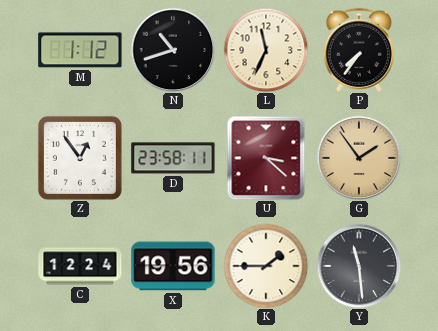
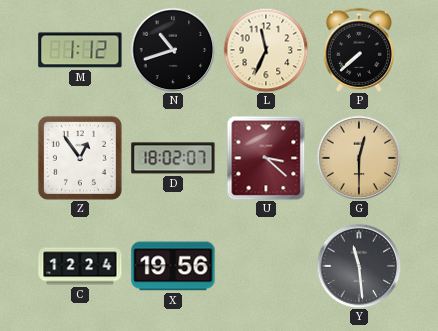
P: 7:36 -> 7:38
D: 23:58 -> 18:02
G: 1:54 -> 12:30
K: 1:45 -> none
